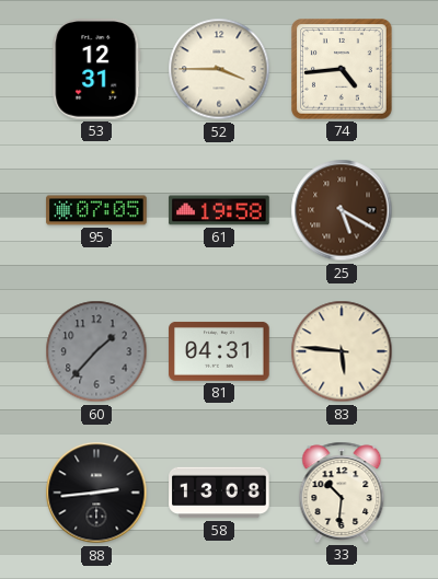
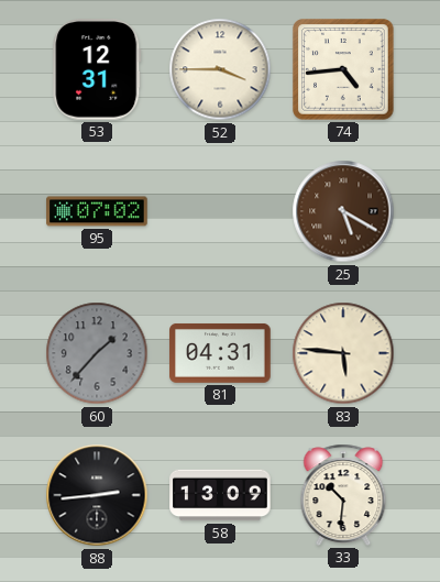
95: 07:05 -> 07:02
61: 19:58 -> none
58: 13:08 -> 13:09
